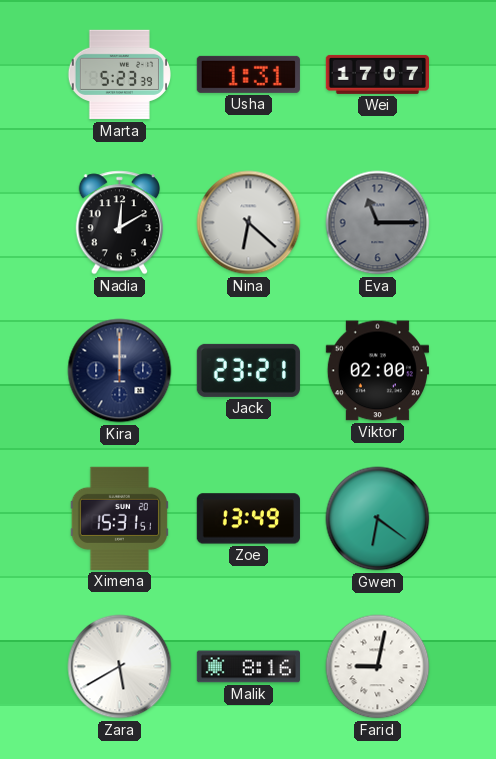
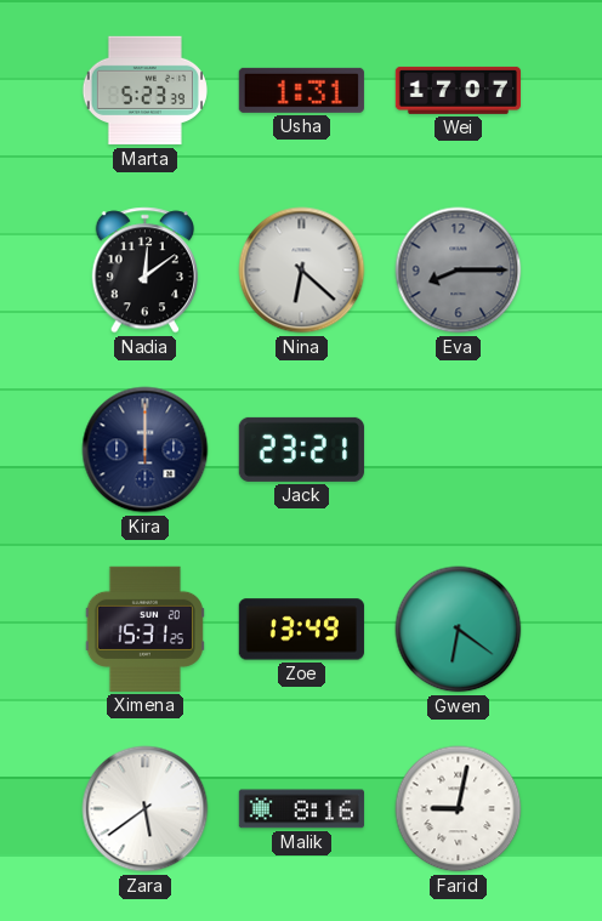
Nadia: 12:10 -> 12:09
Eva: 11:15 -> 8:15
Viktor: 02:00 -> none
Ximena: 15:31:51 -> 15:31:25
Zara: 5:40 -> 5:39
